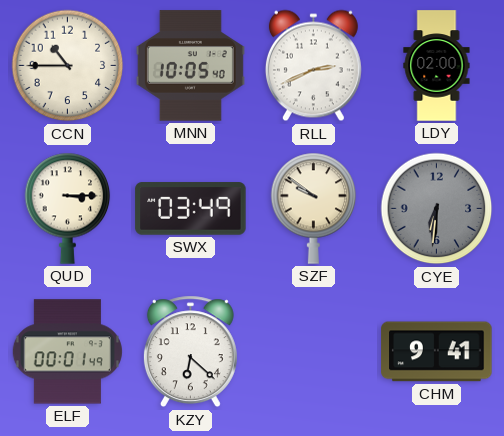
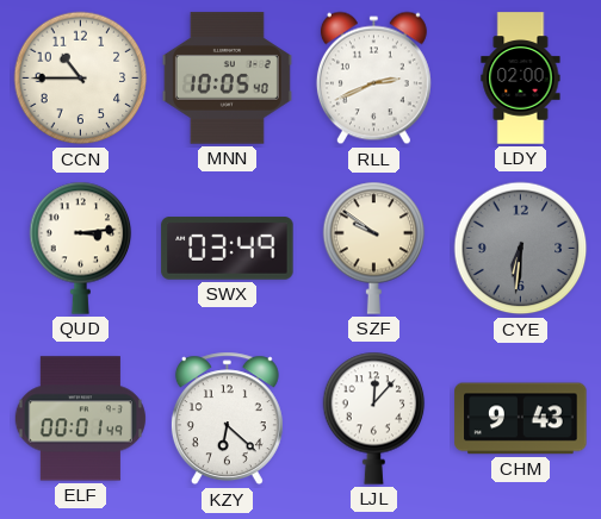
QUD: 3:15 -> 3:14
LJL: none -> 12:07
CHM: 9:41 -> 9:43
